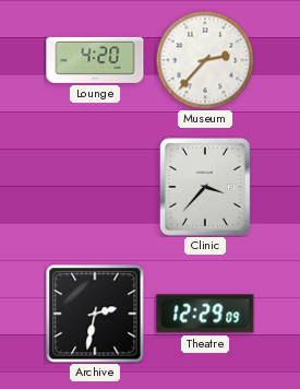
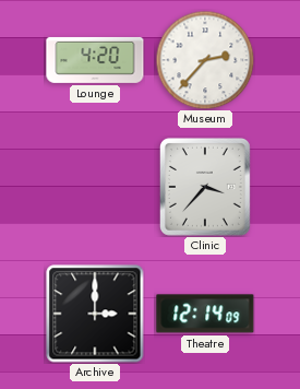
Archive: 2:32 -> 3:00
Theatre: 12:29 -> 12:14
